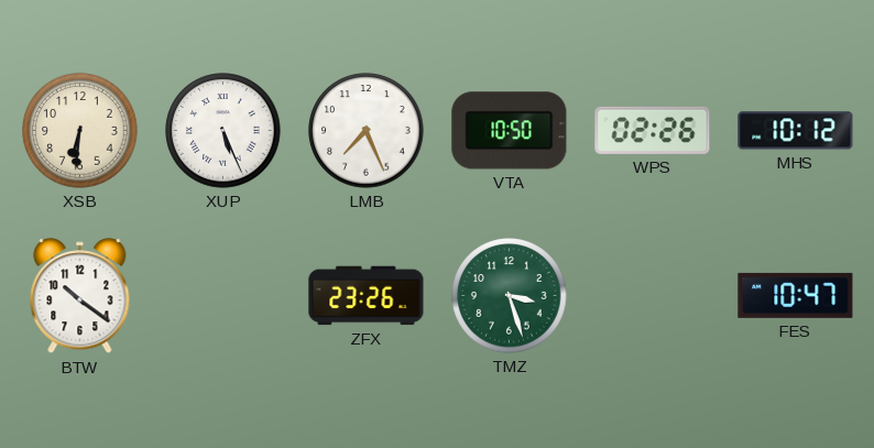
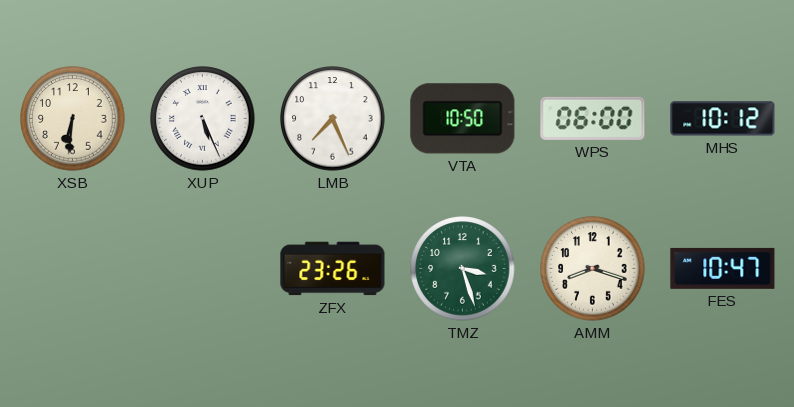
WPS: 02:26 -> 06:00
BTW: 10:21 -> none
AMM: none -> 8:18
